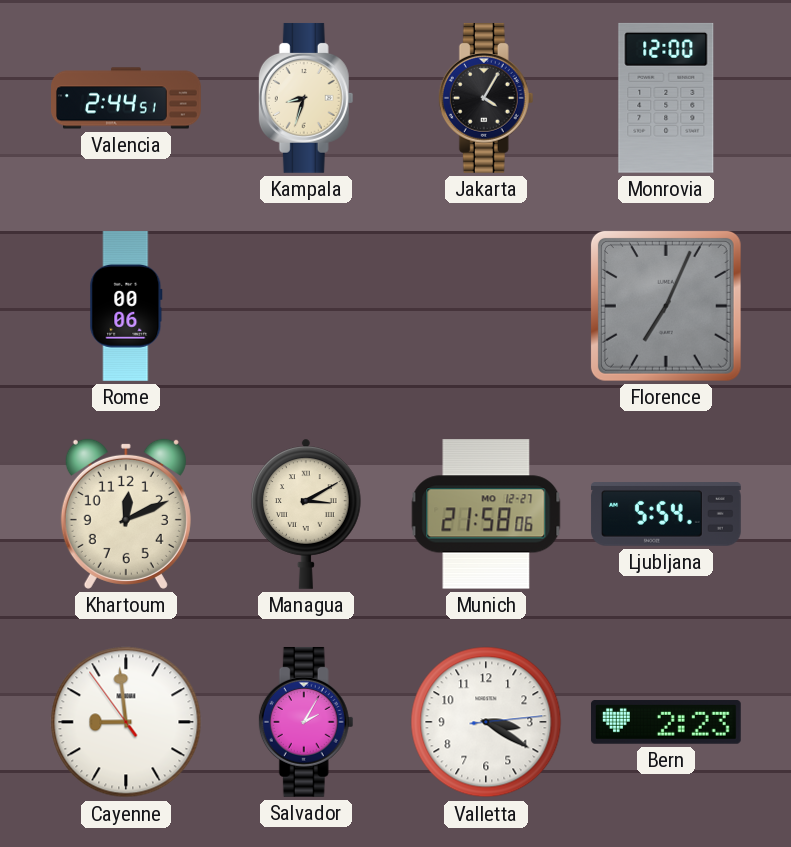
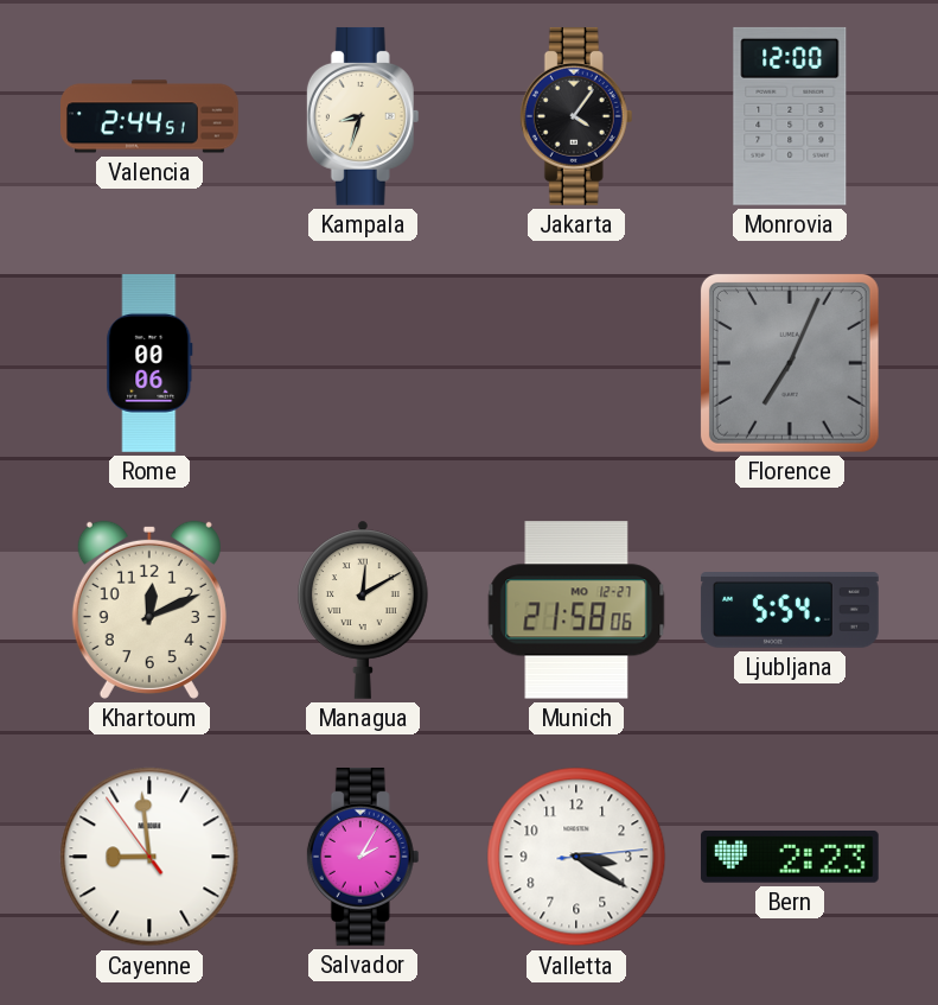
Jakarta: 4:05 -> 4:06
Managua: 3:10 -> 12:10
